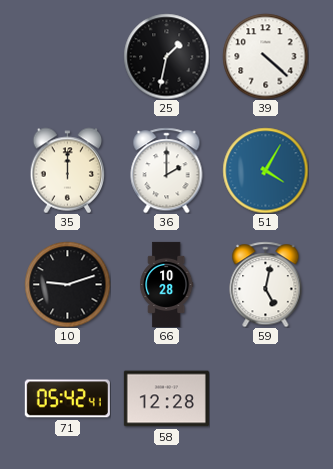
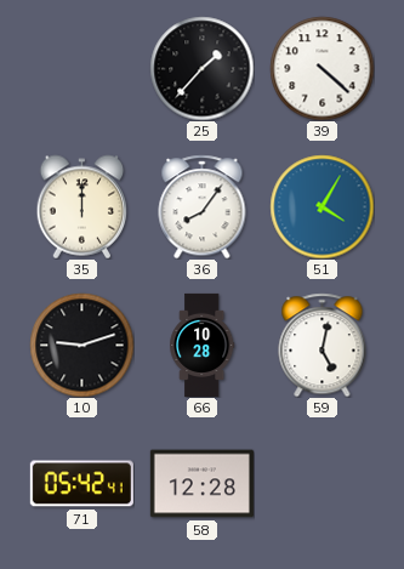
25: 1:32 -> 1:37
36: 2:00 -> 8:06
